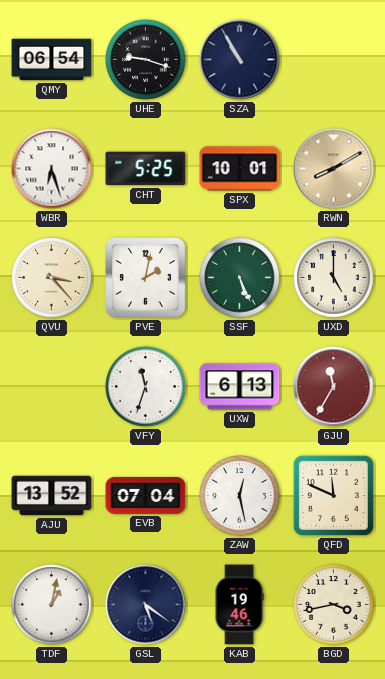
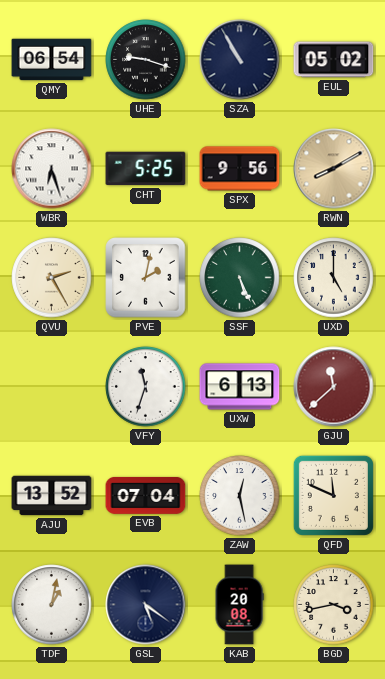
EUL: none -> 05:02
SPX: 10:01 -> 9:56
QVU: 3:23 -> 2:25
GJU: 11:35 -> 11:38
KAB: 19:46 -> 20:08
